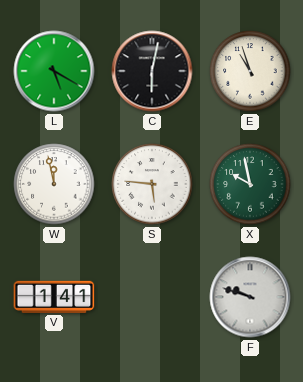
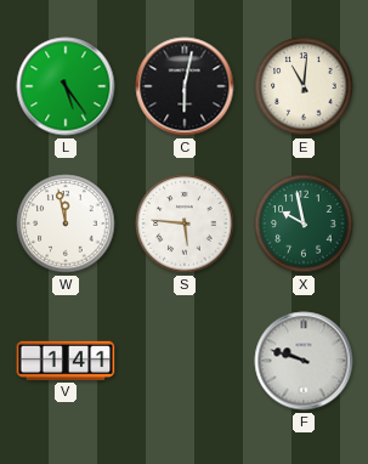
L: 5:20 -> 5:24
E: 10:57 -> 11:01
